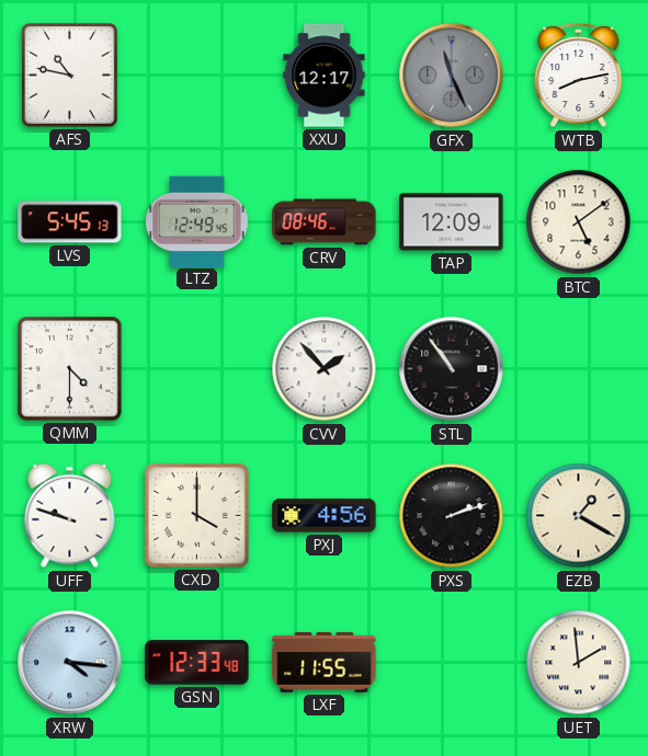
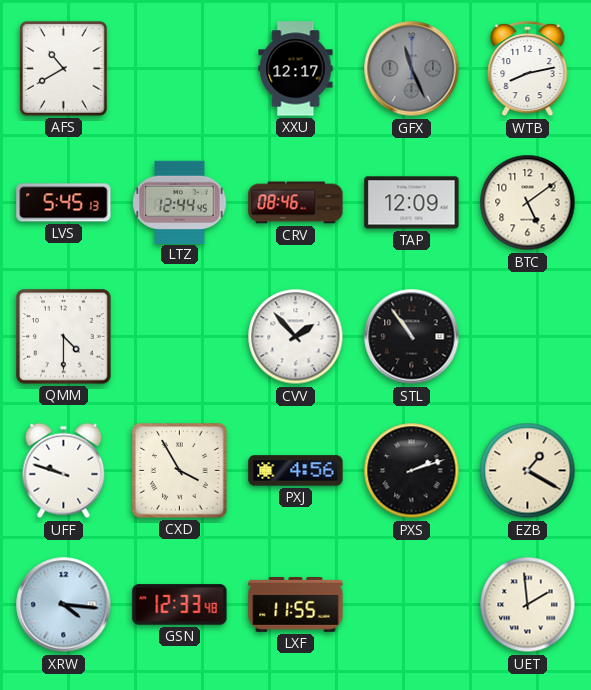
AFS: 10:47 -> 10:40
LTZ: 12:49 -> 12:44
CXD: 4:00 -> 3:55
